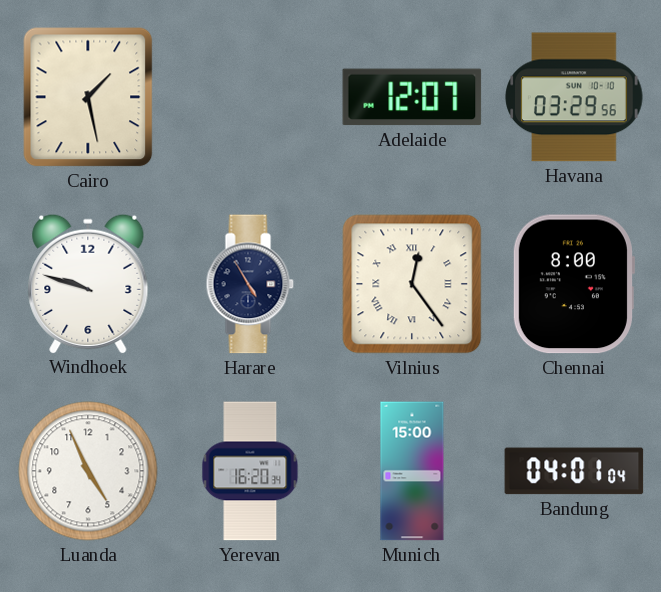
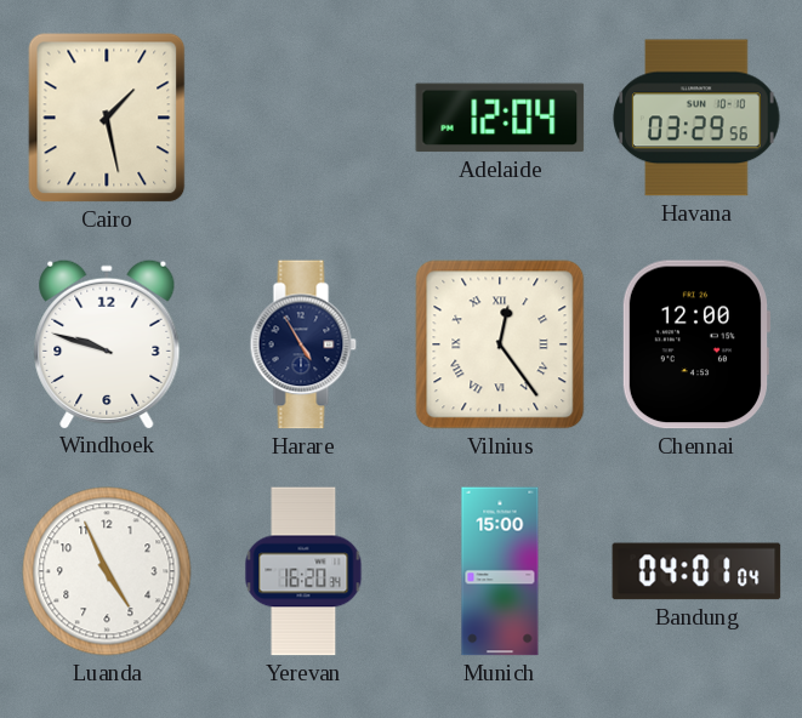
Adelaide: 12:07 -> 12:04
Chennai: 8:00 -> 12:00
